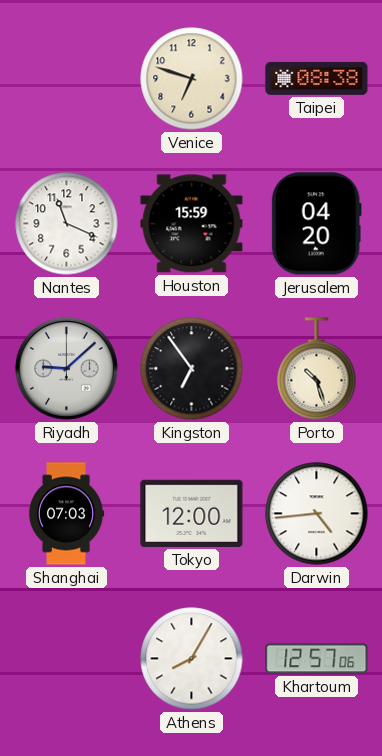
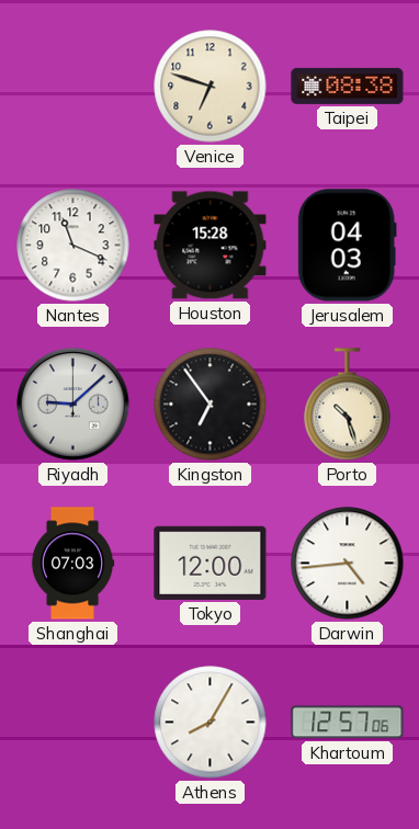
Houston: 15:59 -> 15:28
Jerusalem: 04:20 -> 04:03
